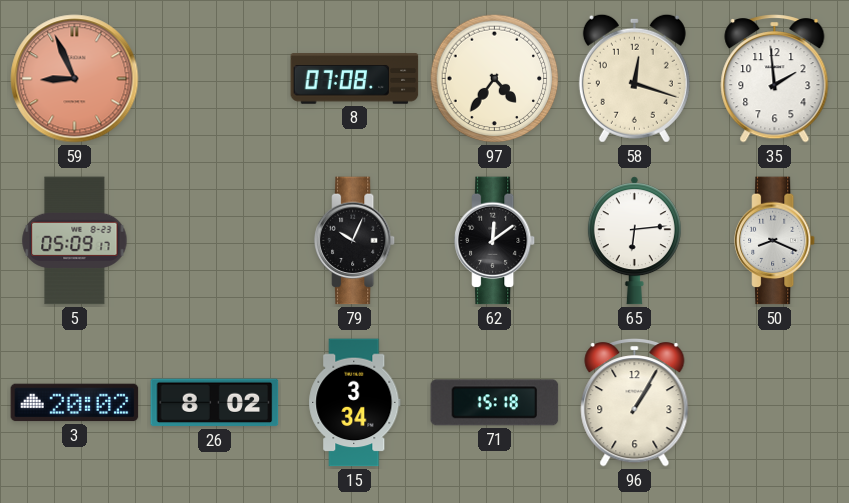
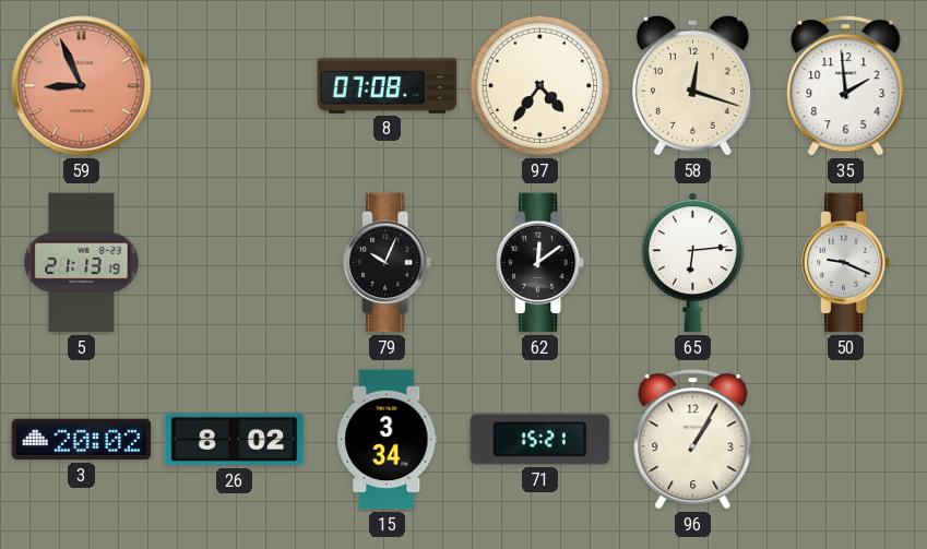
5: 05:09 -> 21:13
50: 8:19 -> 9:19
71: 15:18 -> 15:21
